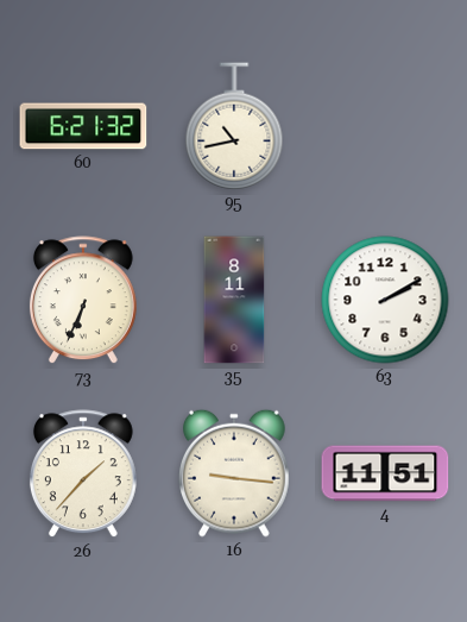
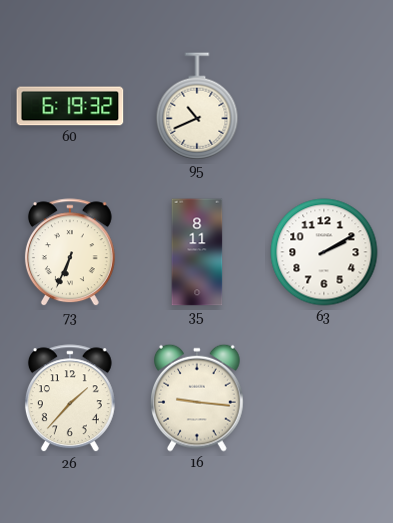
60: 6:21 -> 6:19
95: 10:43 -> 10:41
4: 11:51 -> none
